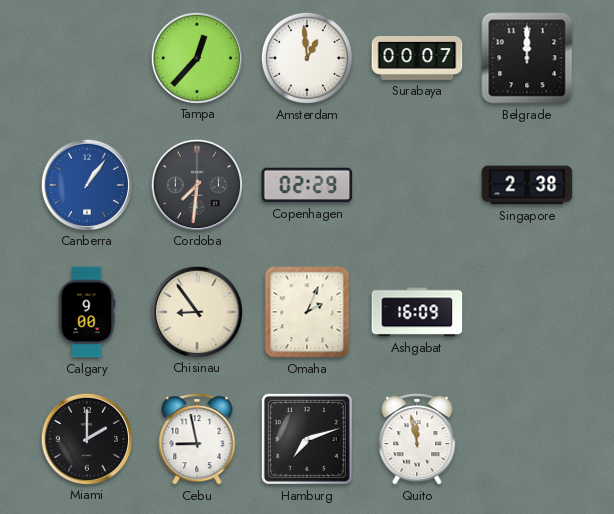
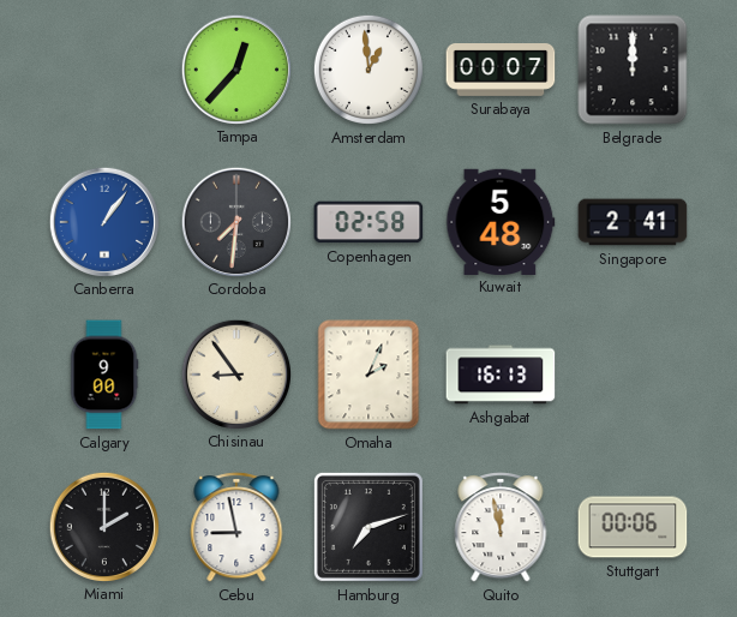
Copenhagen: 02:29 -> 02:58
Kuwait: none -> 5:48
Singapore: 2:38 -> 2:41
Ashgabat: 16:09 -> 16:13
Stuttgart: none -> 00:06
